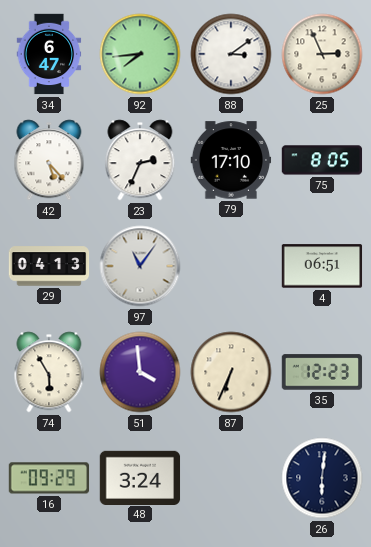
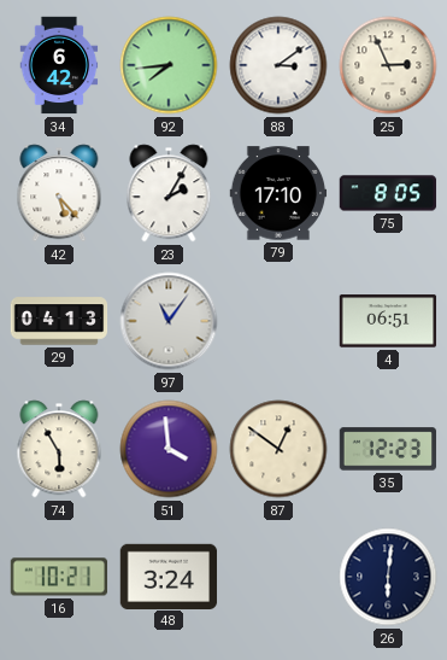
34: 6:47 -> 6:42
23: 2:34 -> 2:05
87: 6:34 -> 12:51
16: 09:29 -> 10:21
